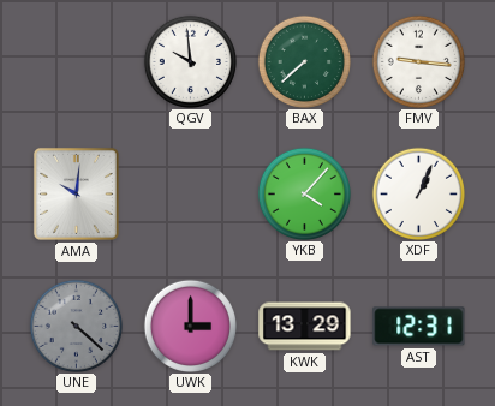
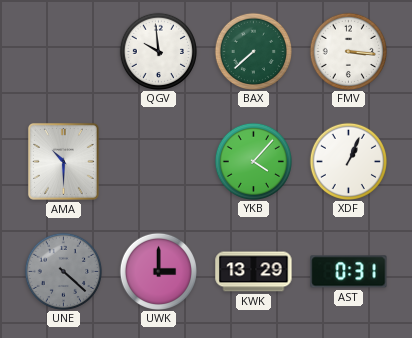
FMV: 9:16 -> 3:16
AMA: 10:01 -> 10:30
AST: 12:31 -> 0:31
